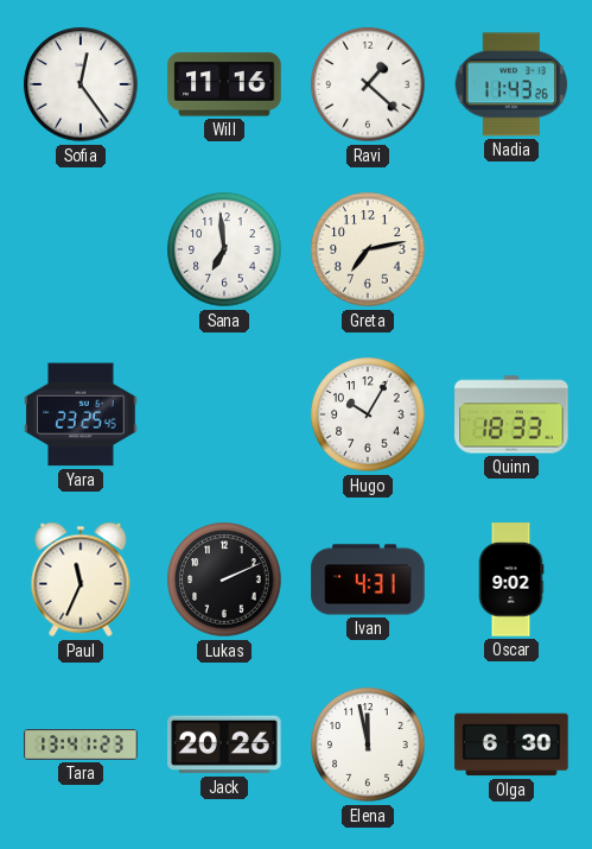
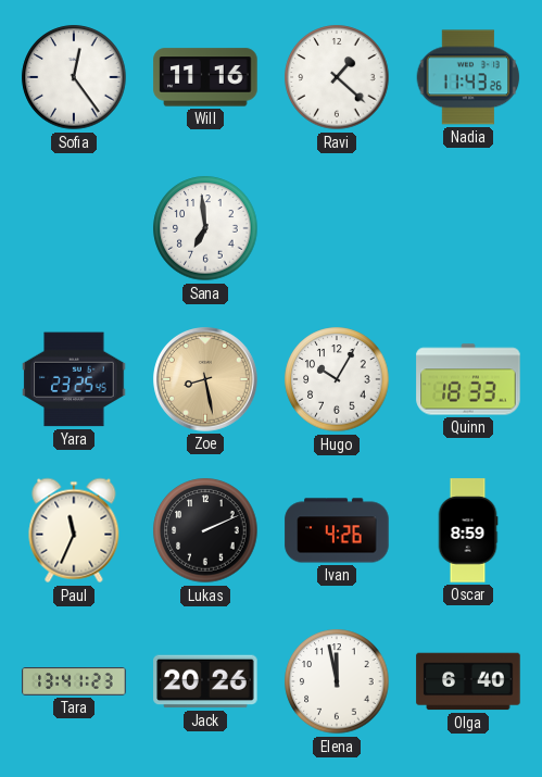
Greta: 7:13 -> none
Zoe: none -> 8:28
Ivan: 4:31 -> 4:26
Oscar: 9:02 -> 8:59
Olga: 6:30 -> 6:40
